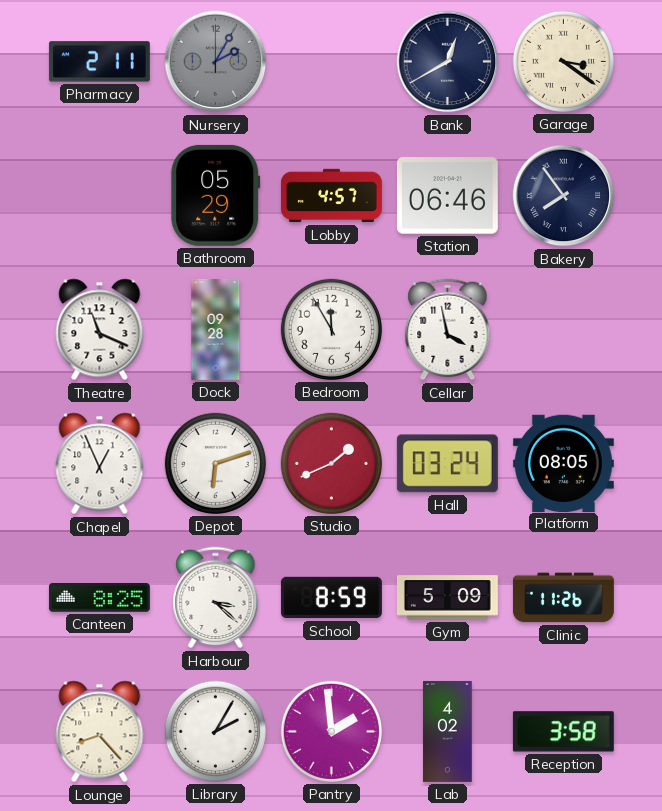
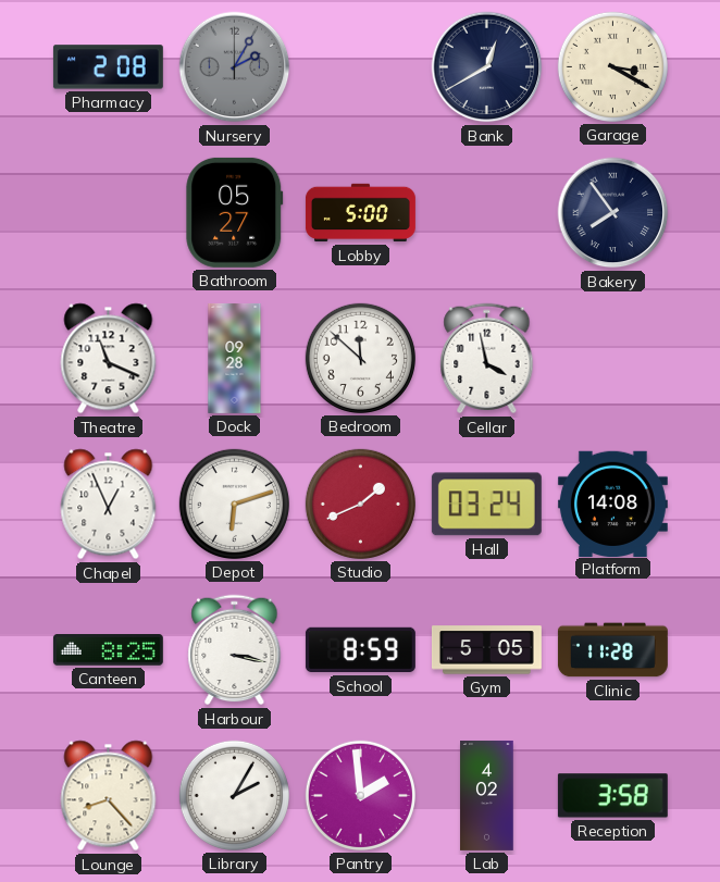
Pharmacy: 2:11 -> 2:08
Garage: 3:21 -> 3:20
Bathroom: 05:29 -> 05:27
Lobby: 4:57 -> 5:00
Station: 06:46 -> none
Bedroom: 11:55 -> 11:52
Platform: 08:05 -> 14:08
Harbour: 3:22 -> 3:17
Gym: 5:09 -> 5:05
Clinic: 11:26 -> 11:28
